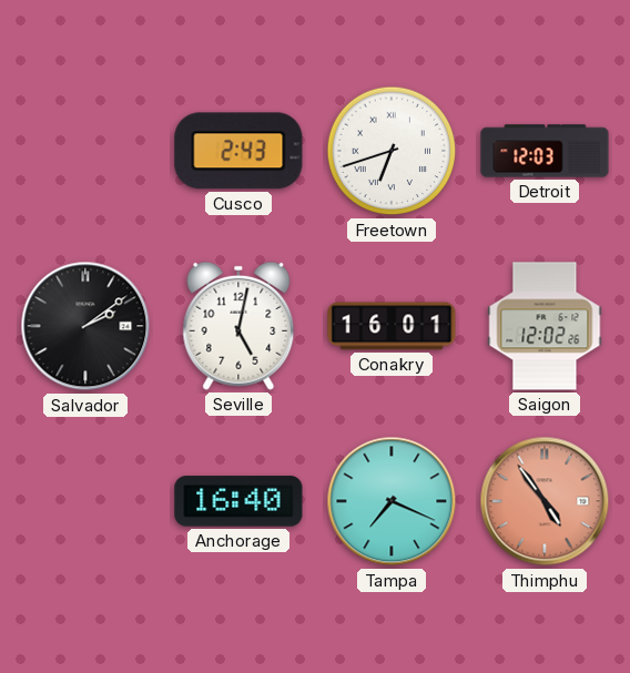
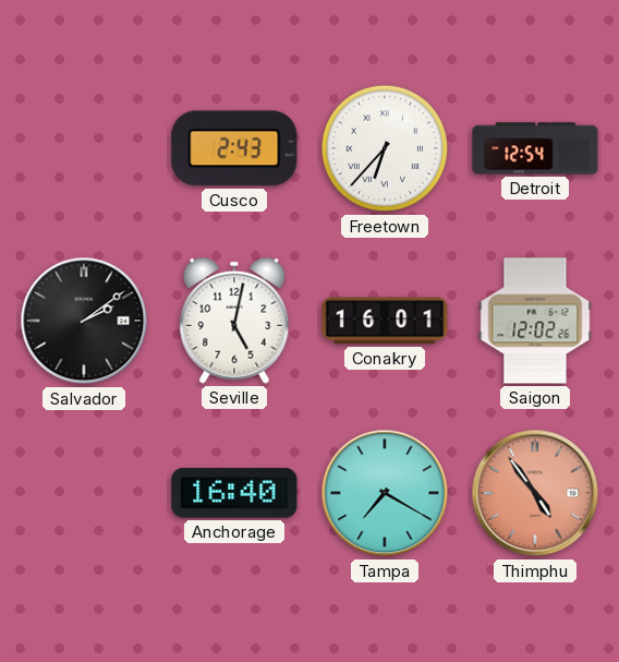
Freetown: 6:42 -> 6:37
Detroit: 12:03 -> 12:54
Tampa: 7:19 -> 7:20
